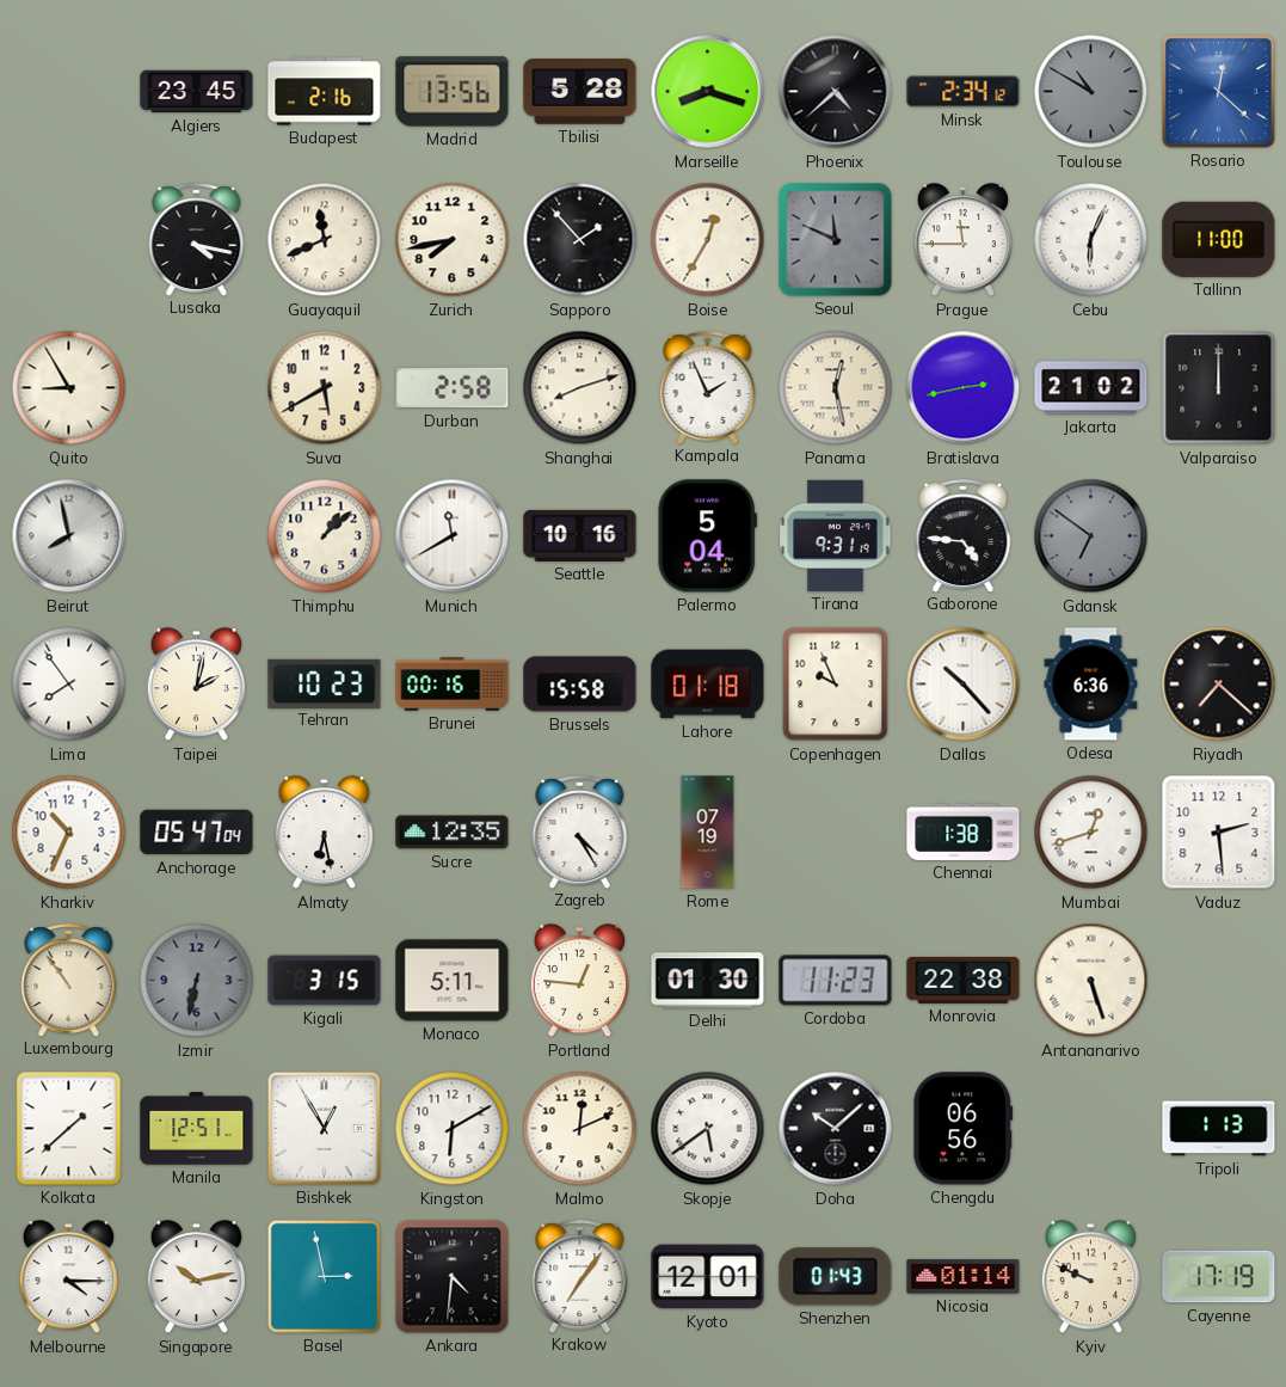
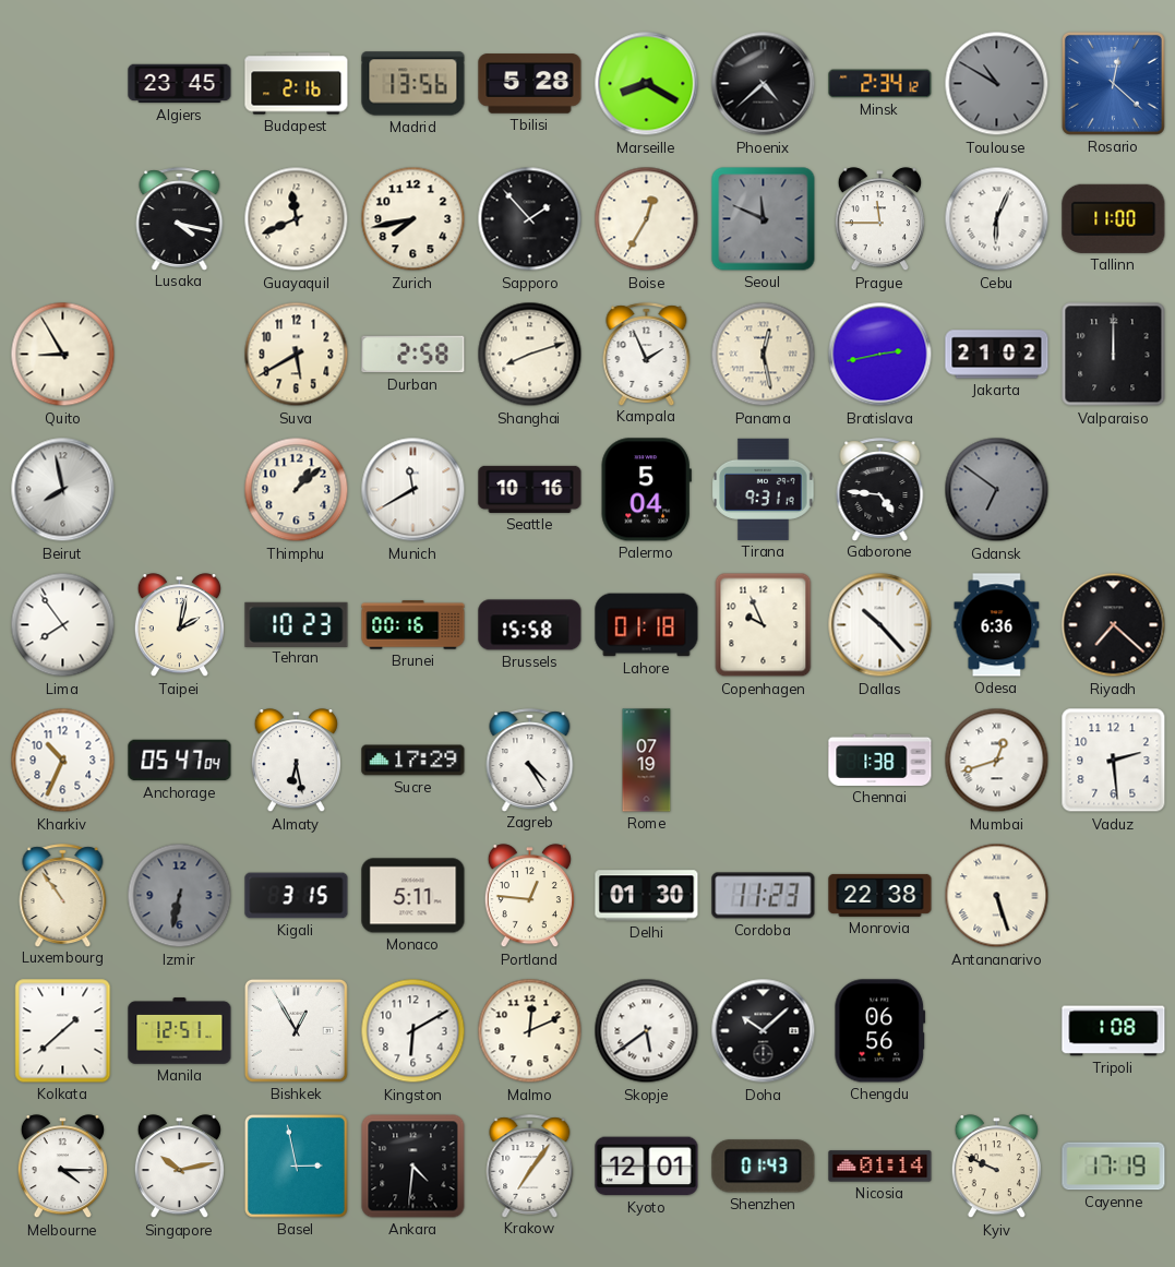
Marseille: 8:18 -> 8:20
Sucre: 12:35 -> 17:29
Tripoli: 1:13 -> 1:08
